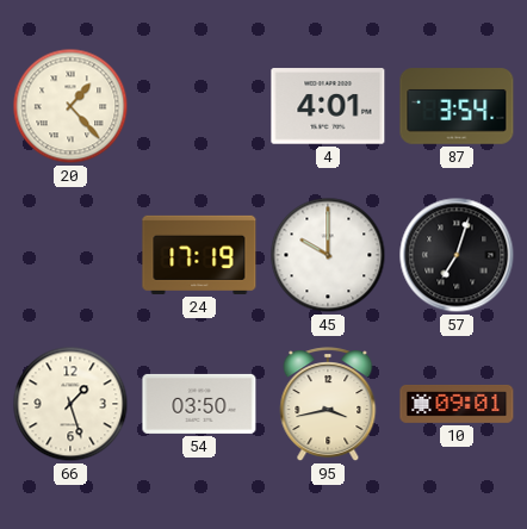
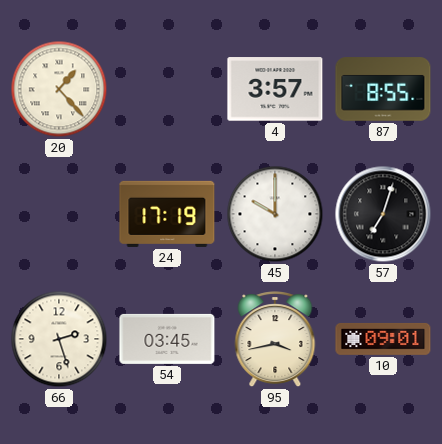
4: 4:01 -> 3:57
87: 3:54 -> 8:55
66: 1:27 -> 2:27
54: 03:50 -> 03:45
